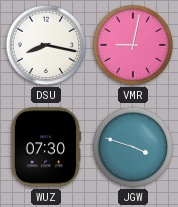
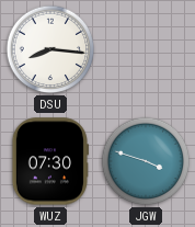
DSU: 8:17 -> 8:16
VMR: 9:02 -> none
